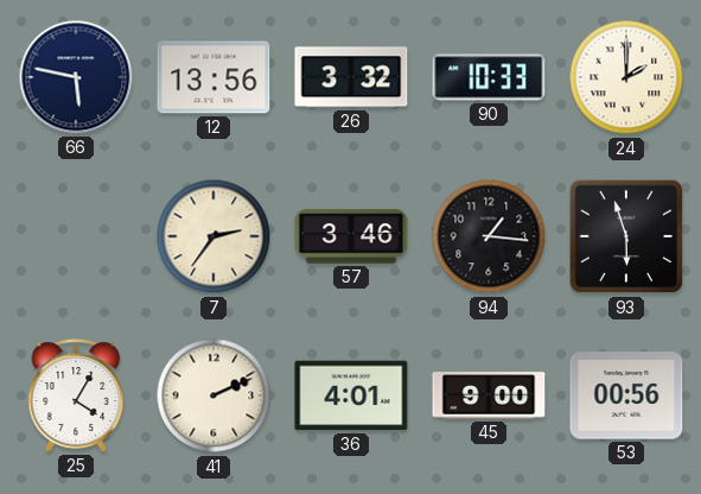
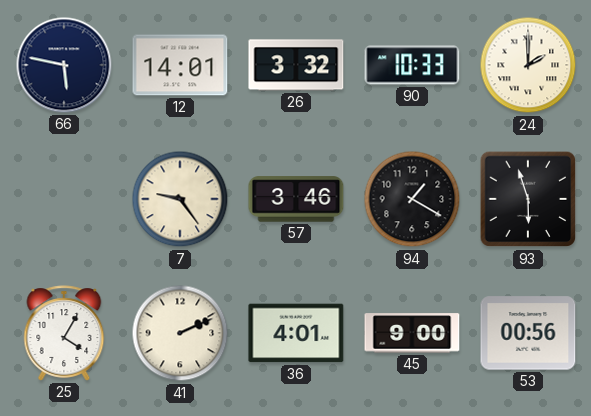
12: 13:56 -> 14:01
7: 2:36 -> 9:24
94: 1:16 -> 1:20
